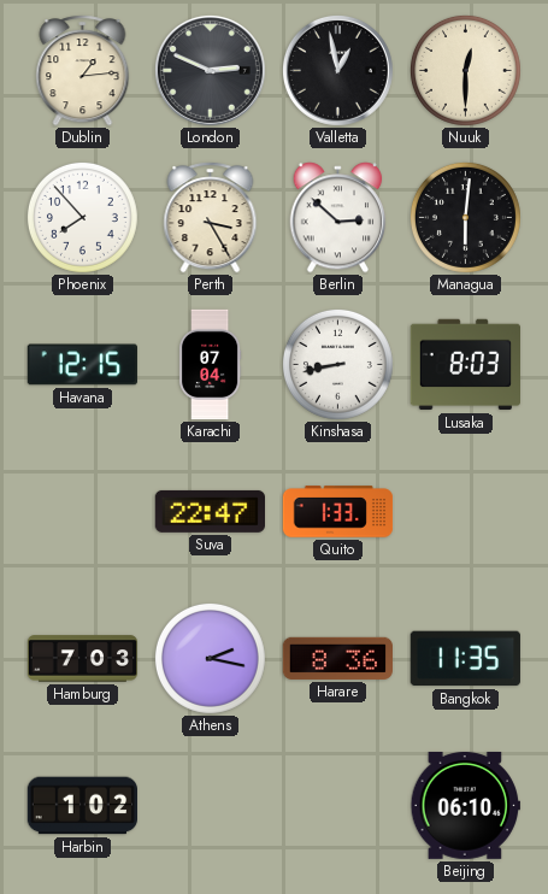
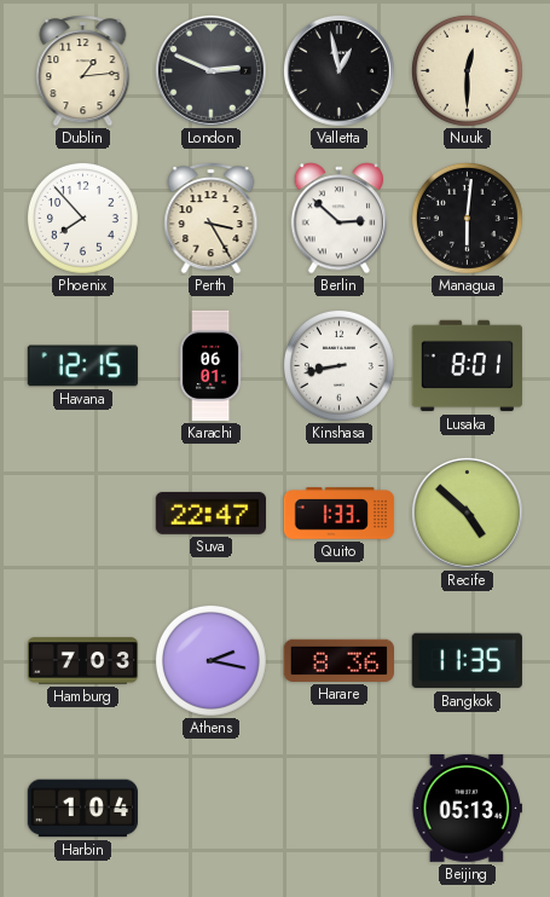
Karachi: 07:04 -> 06:01
Lusaka: 8:03 -> 8:01
Recife: none -> 4:52
Harbin: 1:02 -> 1:04
Beijing: 06:10 -> 05:13
